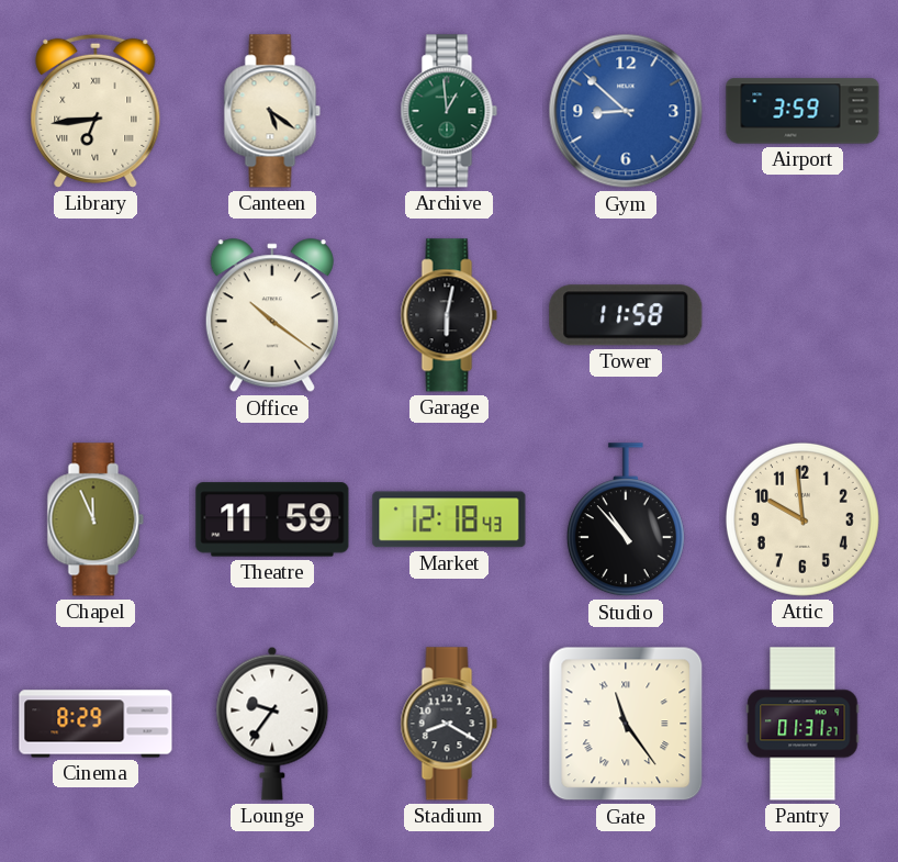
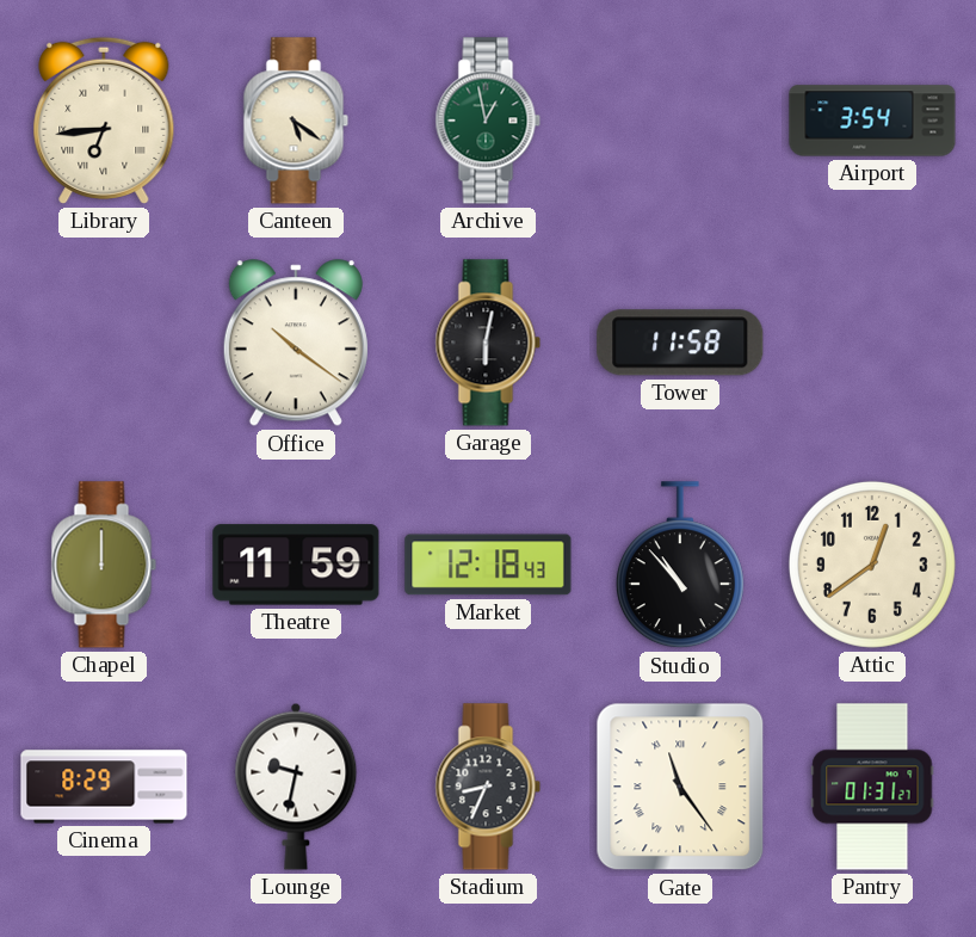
Archive: 12:59 -> 12:58
Gym: 8:52 -> none
Airport: 3:59 -> 3:54
Chapel: 11:56 -> 12:00
Attic: 9:59 -> 12:39
Lounge: 9:36 -> 9:32
Stadium: 8:20 -> 8:34
